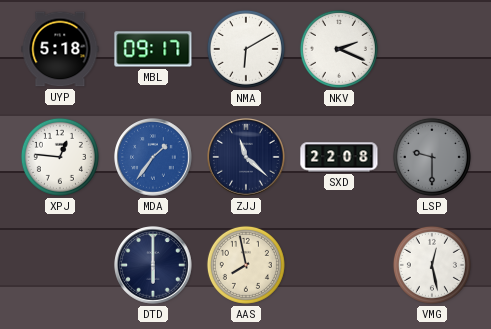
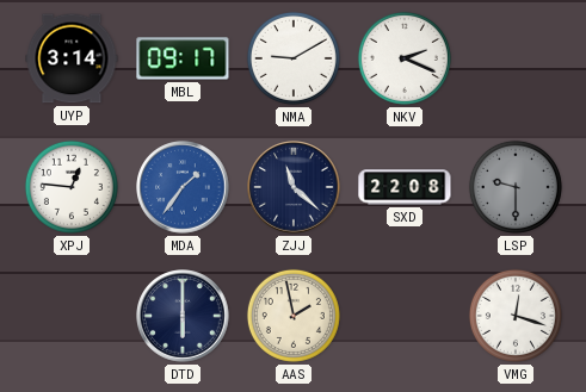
UYP: 5:18 -> 3:14
NMA: 6:10 -> 9:10
AAS: 7:58 -> 1:58
VMG: 12:28 -> 12:18
